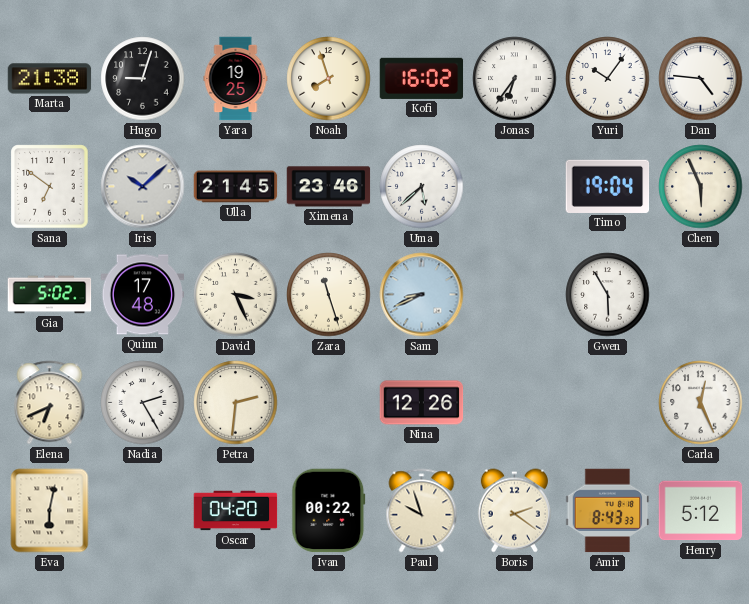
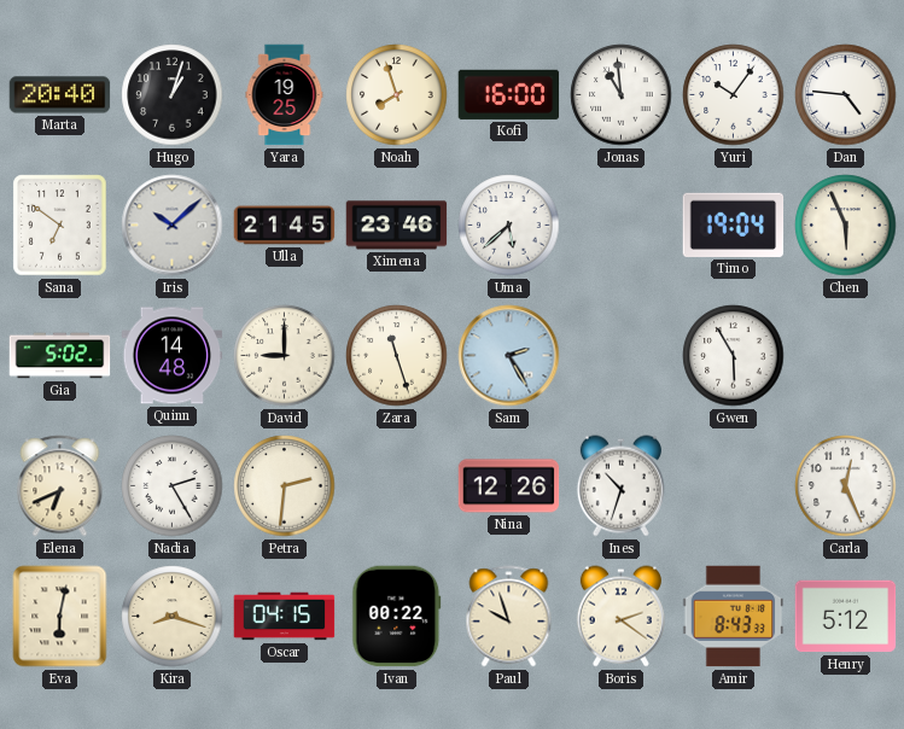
Marta: 21:38 -> 20:40
Hugo: 9:03 -> 1:03
Kofi: 16:02 -> 16:00
Jonas: 6:36 -> 10:59
Quinn: 17:48 -> 14:48
David: 3:26 -> 9:00
Sam: 8:41 -> 2:25
Ines: none -> 10:33
Kira: none -> 8:18
Oscar: 04:20 -> 04:15
